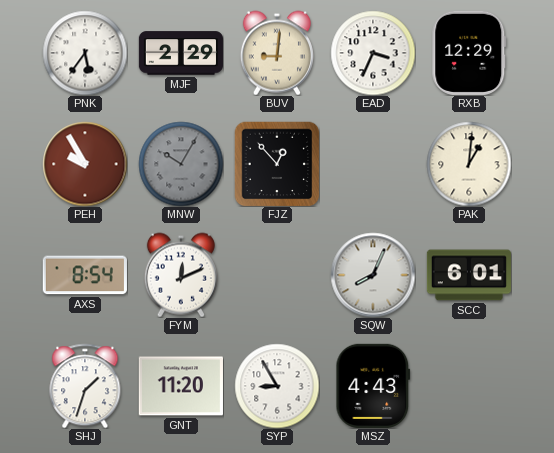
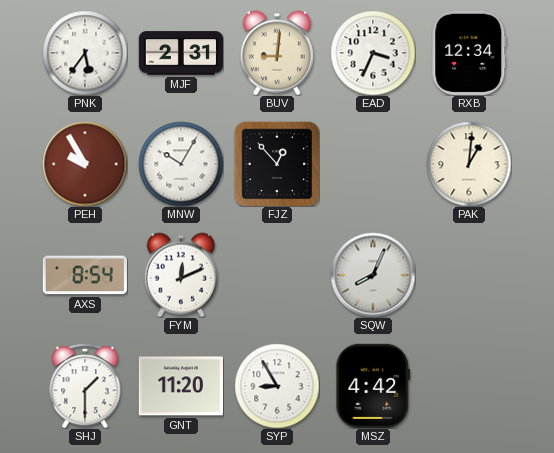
MJF: 2:29 -> 2:31
RXB: 12:29 -> 12:34
MNW dial: grey -> white
SCC: 6:01 -> none
SHJ: 1:33 -> 1:30
MSZ: 4:43 -> 4:42
